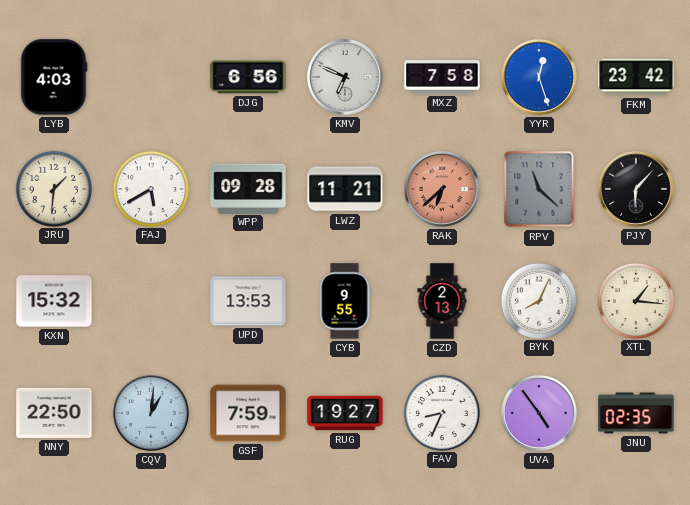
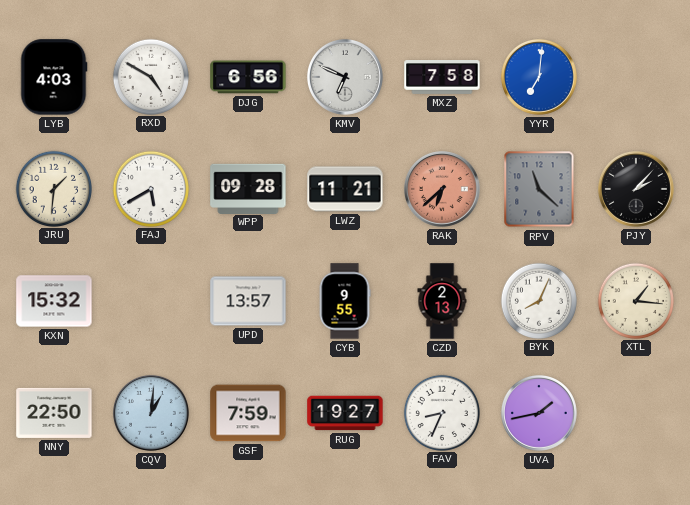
RXD: none -> 4:50
YYR: 12:27 -> 7:01
FKM: 23:42 -> none
PJY: 6:07 -> 2:07
UPD: 13:53 -> 13:57
UVA: 4:54 -> 1:43
JNU: 02:35 -> none
